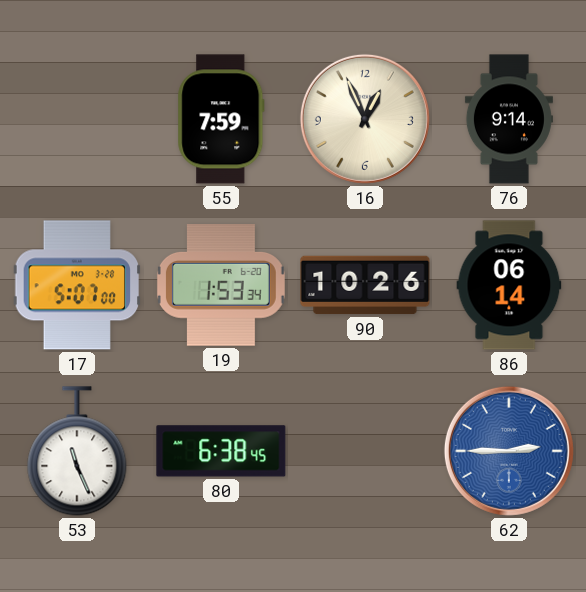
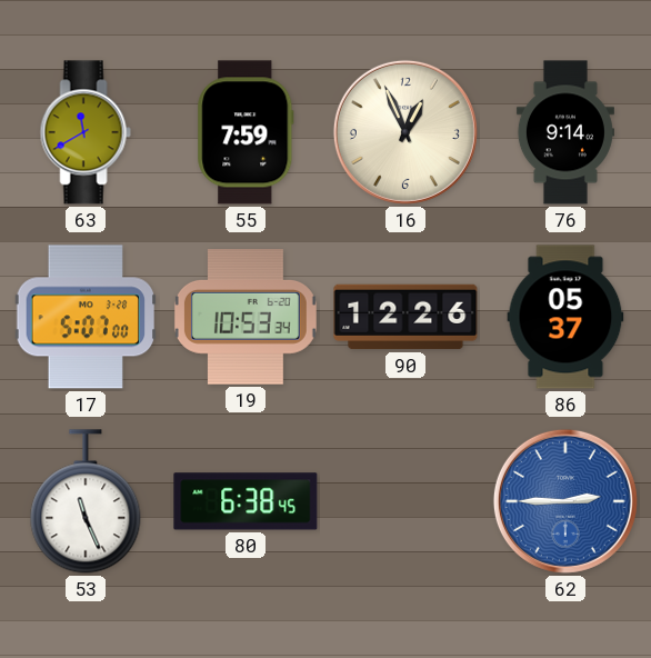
63: none -> 11:40
19: 1:53 -> 10:53
90: 10:26 -> 12:26
86: 06:14 -> 05:37
